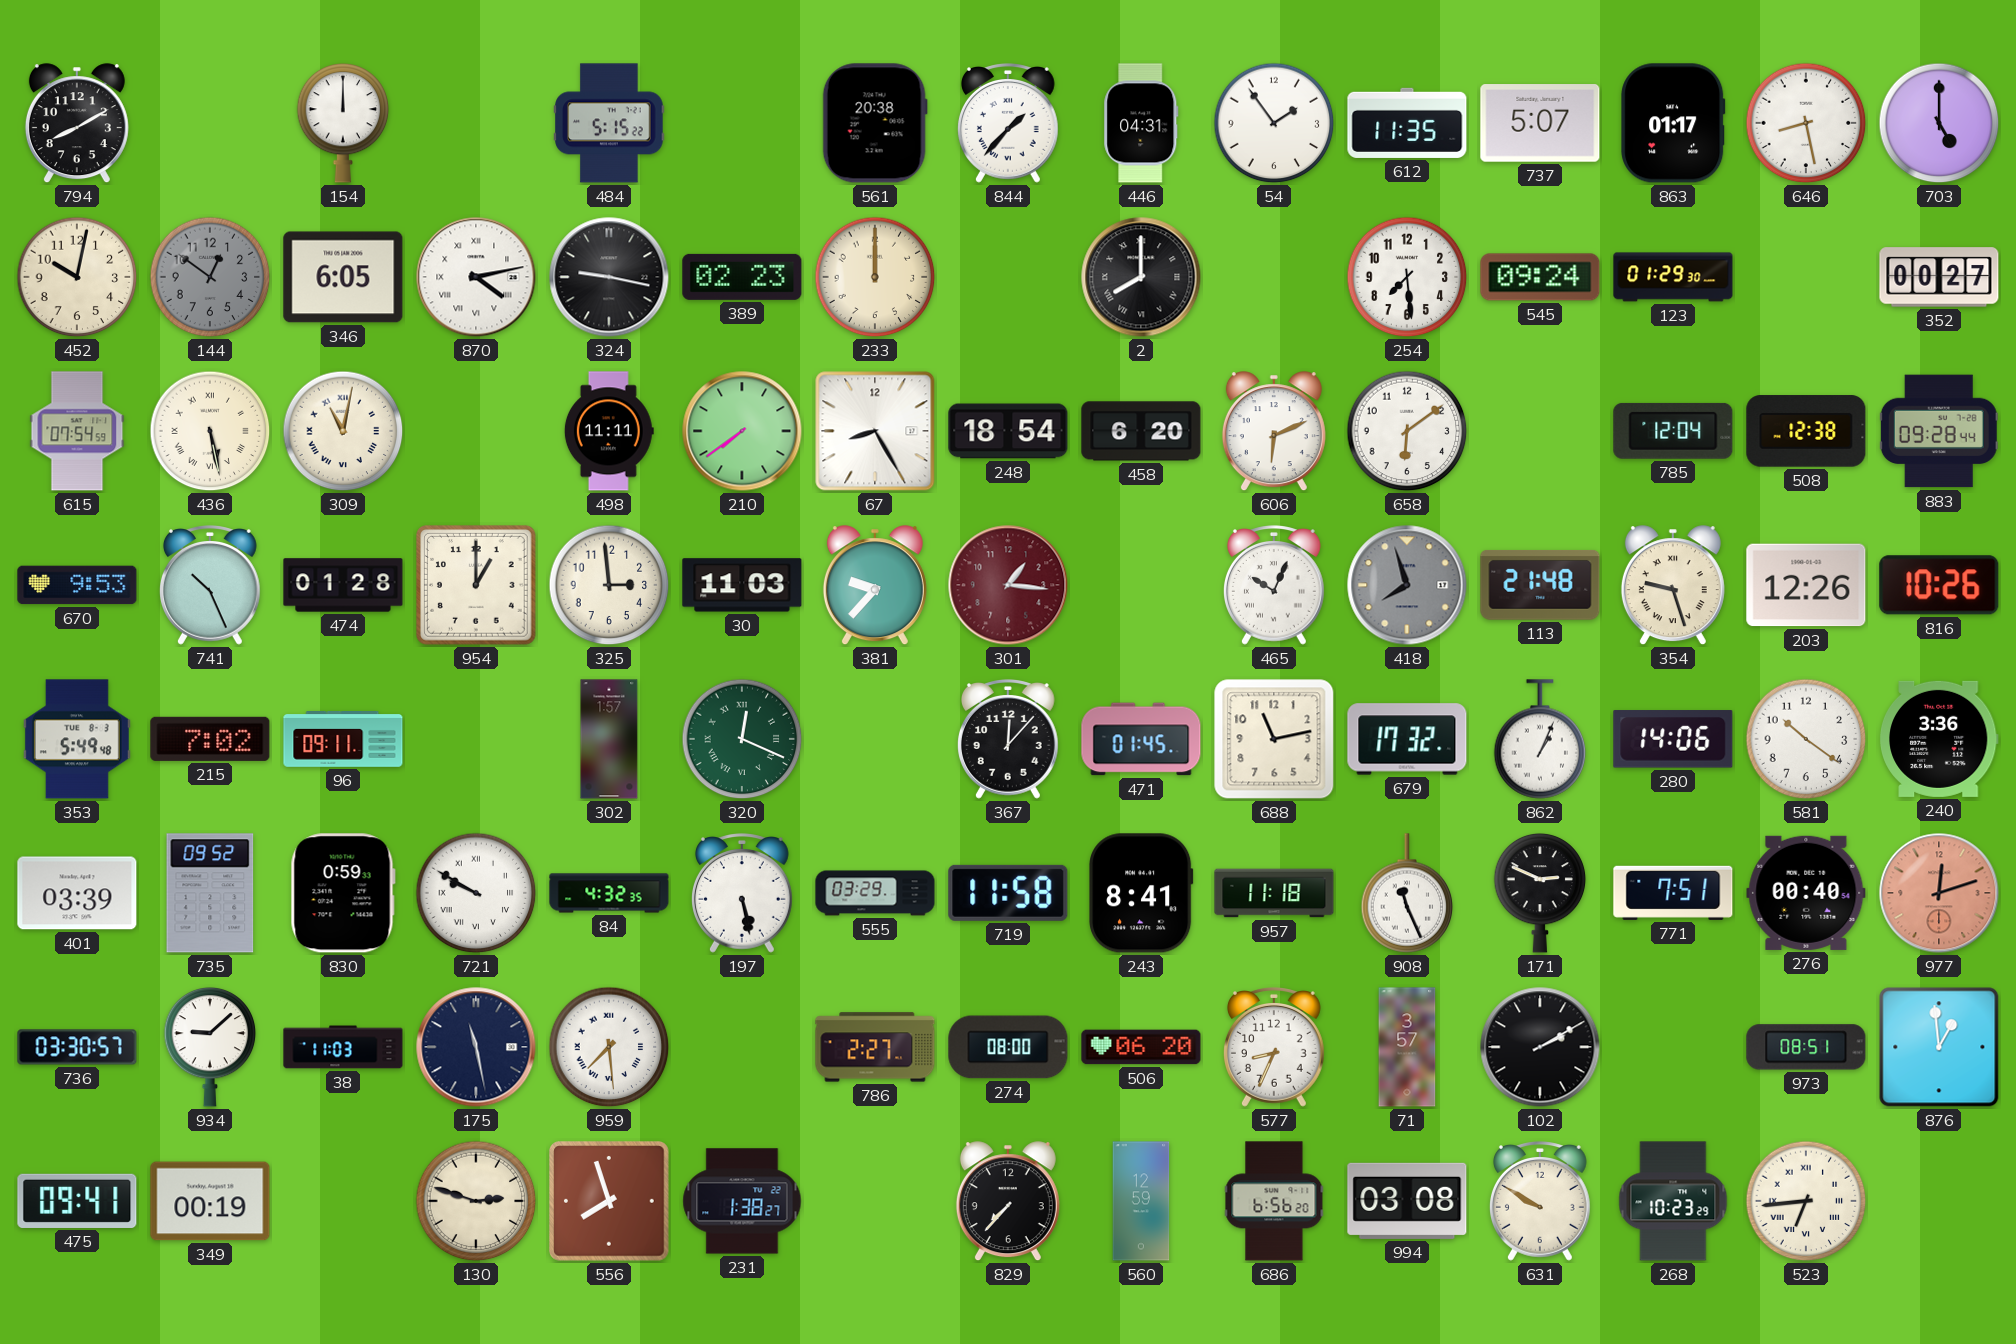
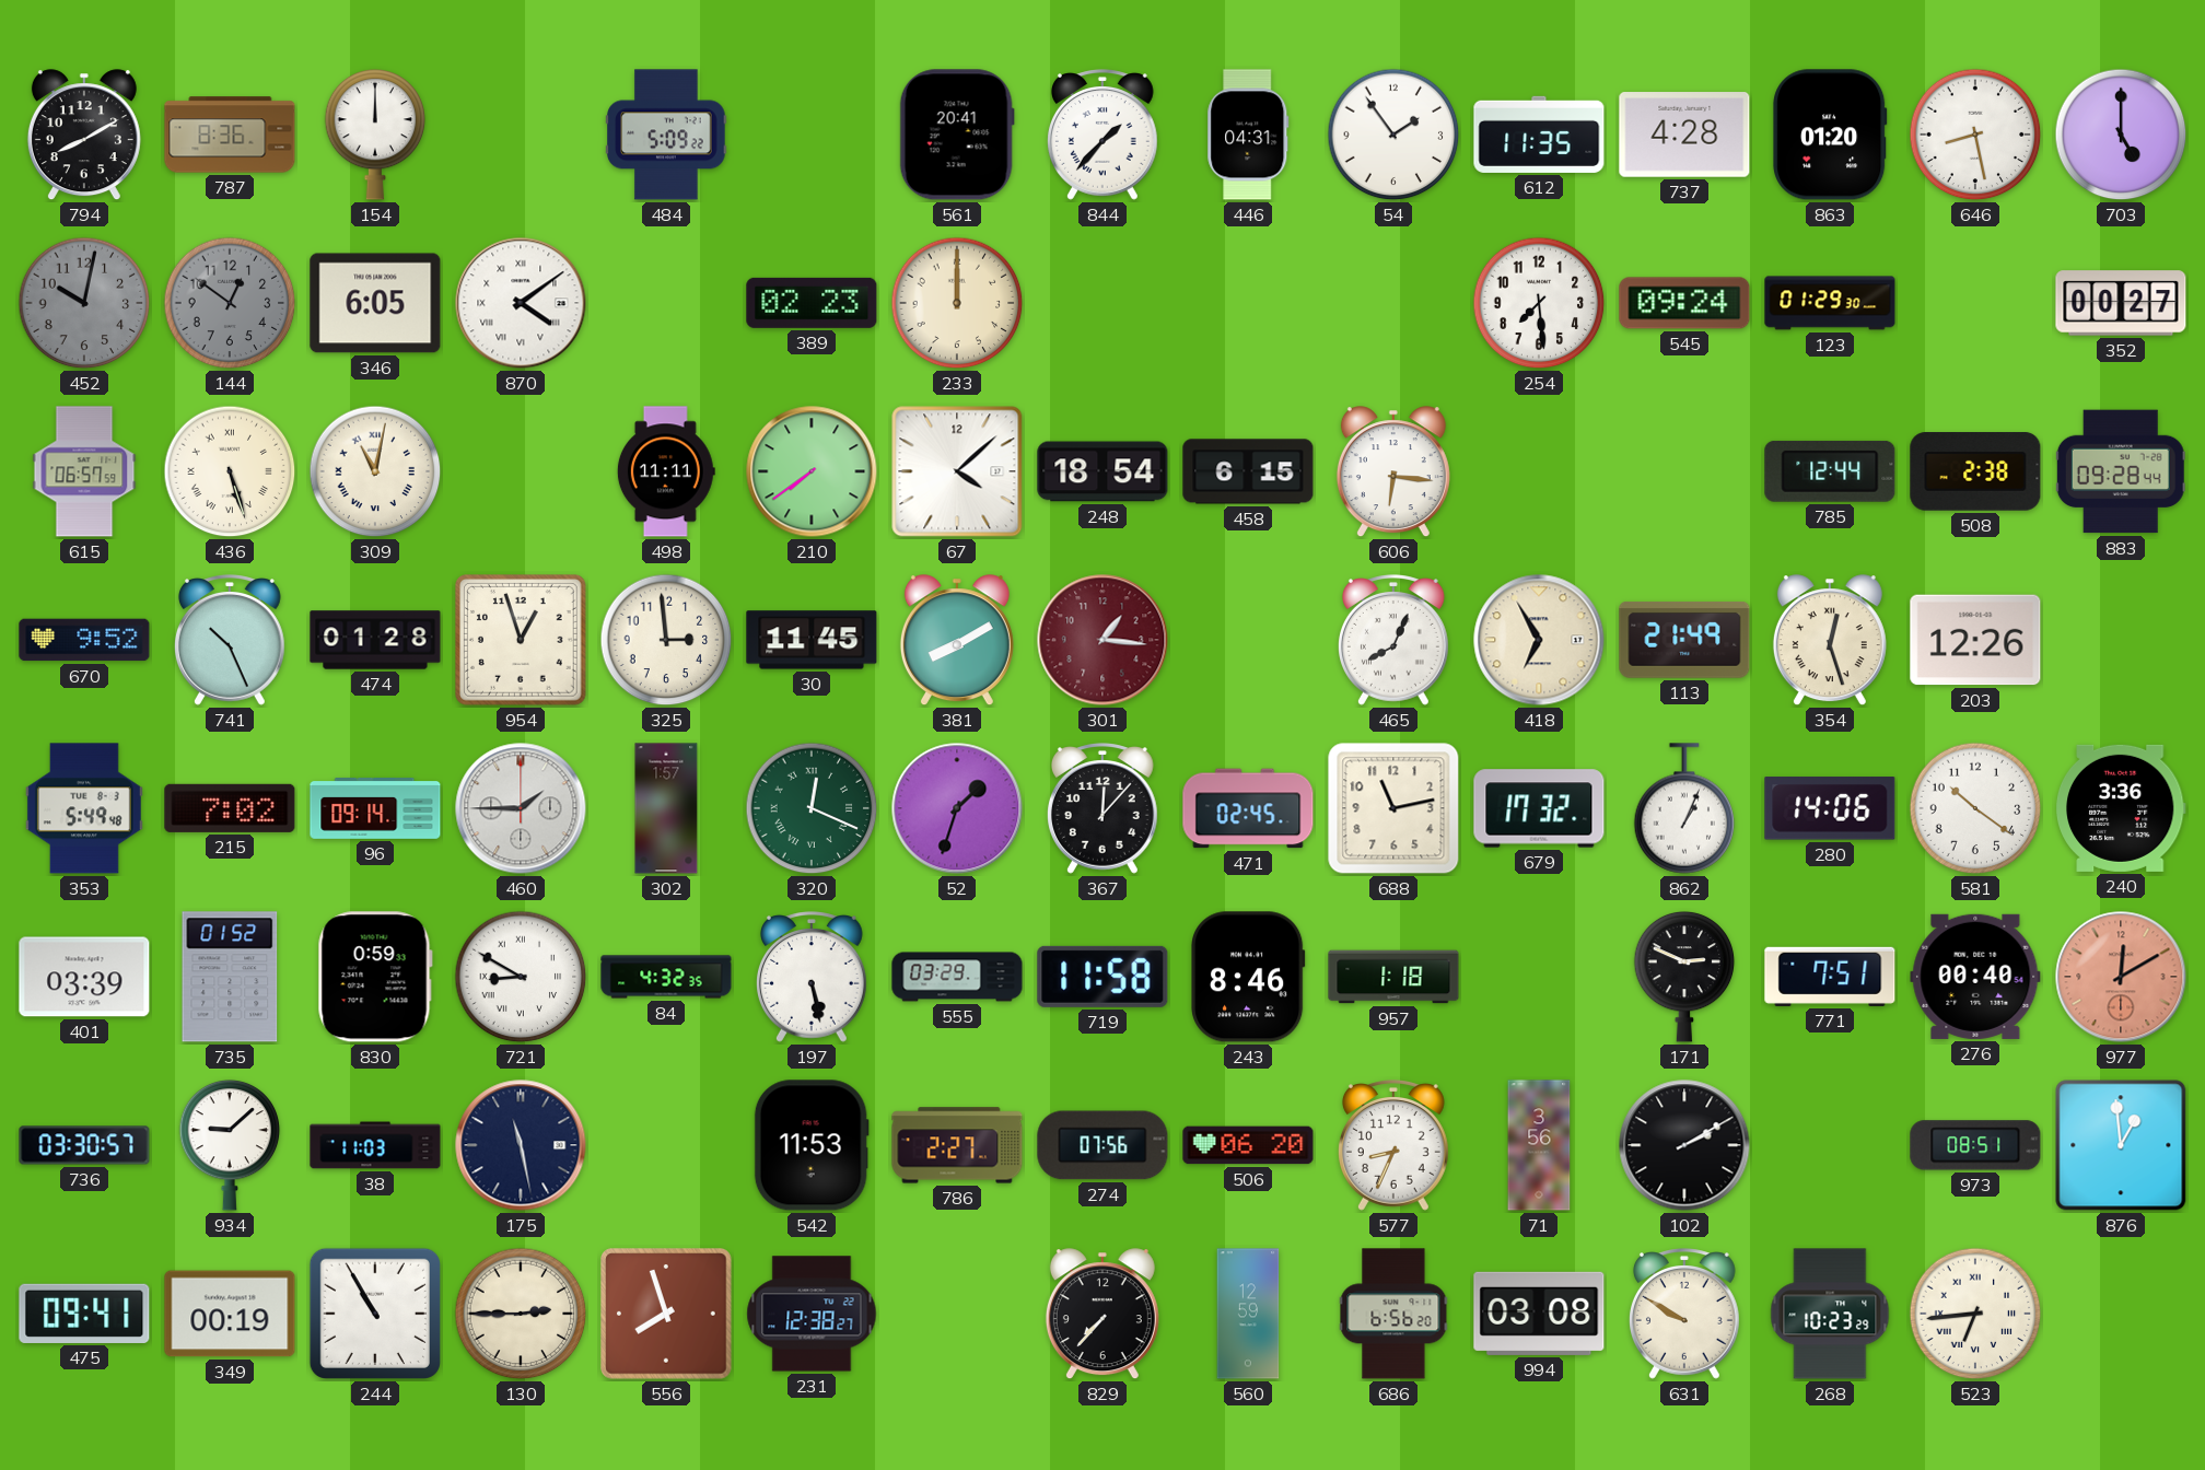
787: none -> 8:36
484: 5:15 -> 5:09
561: 20:38 -> 20:41
737: 5:07 -> 4:28
863: 01:17 -> 01:20
452 dial: cream -> grey
870: 4:13 -> 4:09
324: 9:17 -> none
2: 8:00 -> none
615: 07:54 -> 06:57
436: 5:28 -> 5:27
67: 8:25 -> 4:08
458: 6:20 -> 6:15
606: 6:11 -> 6:16
658: 6:09 -> none
785: 12:04 -> 12:44
508: 12:38 -> 2:38
670: 9:53 -> 9:52
954: 1:00 -> 12:57
30: 11:03 -> 11:45
381: 9:37 -> 8:10
465: 10:04 -> 8:04
418: 7:57 -> 6:55
418 dial: grey -> cream
113: 21:48 -> 21:49
354: 9:27 -> 12:27
816: 10:26 -> none
96: 09:11 -> 09:14
460: none -> 1:45
52: none -> 1:33
471: 01:45 -> 02:45
735: 09:52 -> 01:52
721: 9:50 -> 8:50
243: 8:41 -> 8:46
957: 11:18 -> 1:18
908: 11:26 -> none
977: 12:12 -> 12:10
959: 7:29 -> none
542: none -> 11:53
274: 08:00 -> 07:56
71: 3:57 -> 3:56
244: none -> 10:55
130: 2:48 -> 2:45
231: 1:38 -> 12:38
